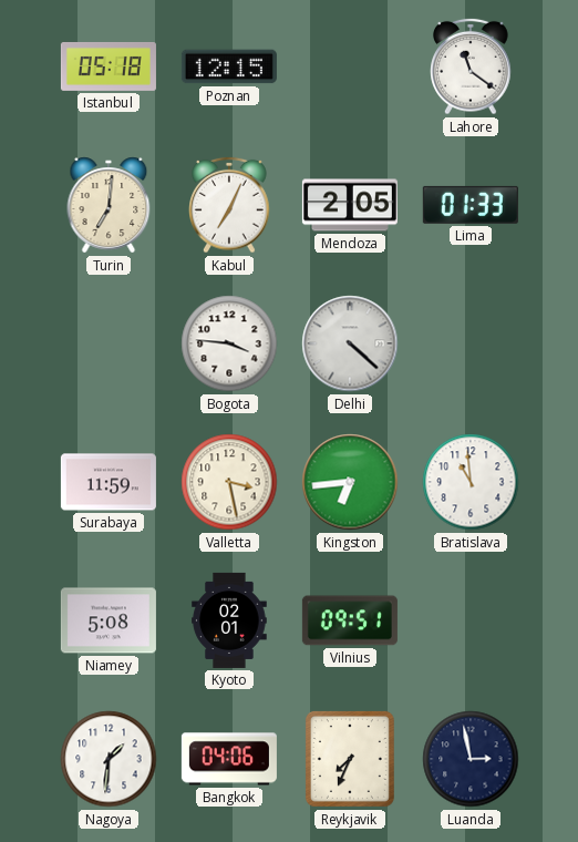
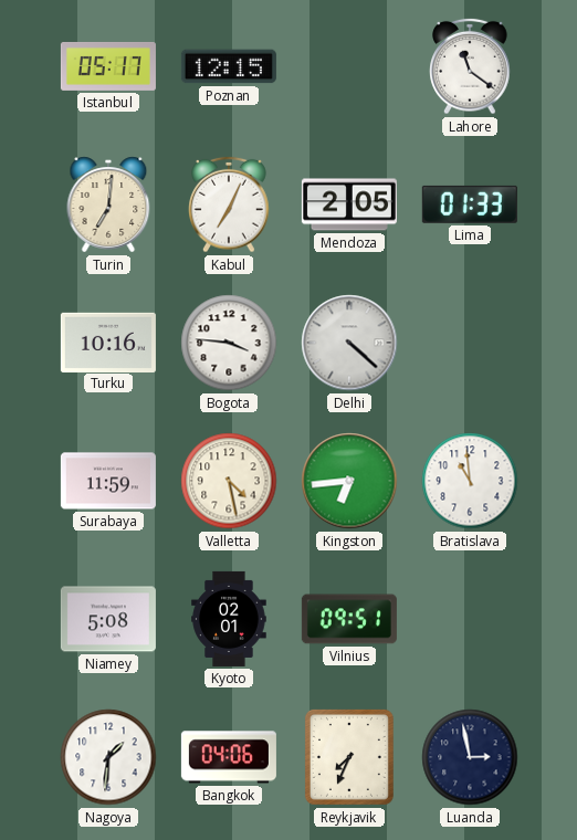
Istanbul: 05:18 -> 05:17
Turku: none -> 10:16
Valletta: 3:28 -> 4:28
